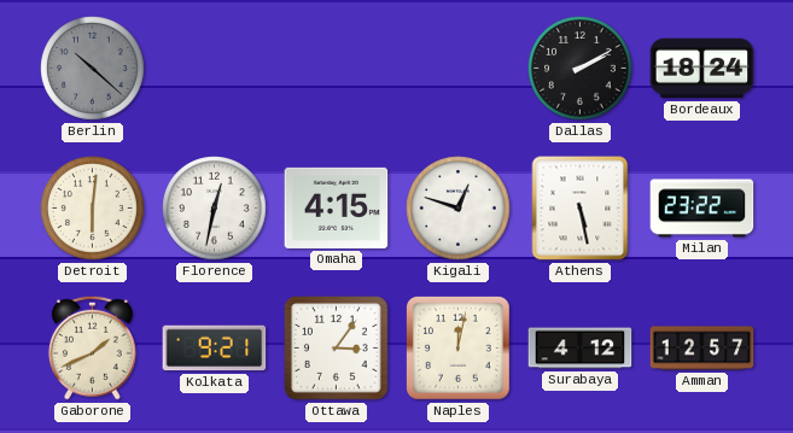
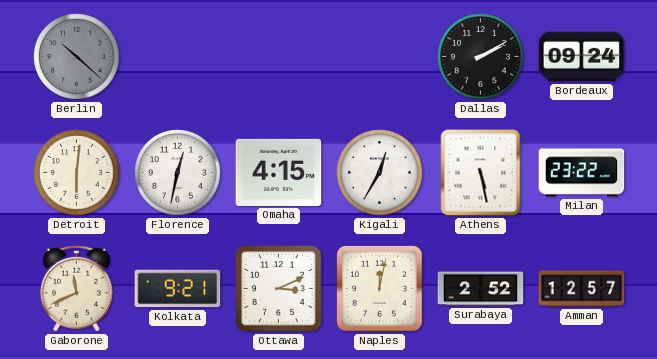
Bordeaux: 18:24 -> 09:24
Kigali: 12:48 -> 12:35
Gaborone: 1:41 -> 11:41
Ottawa: 3:06 -> 3:11
Surabaya: 4:12 -> 2:52
